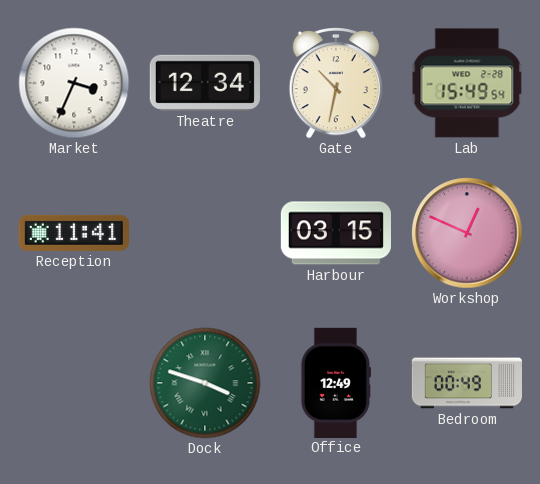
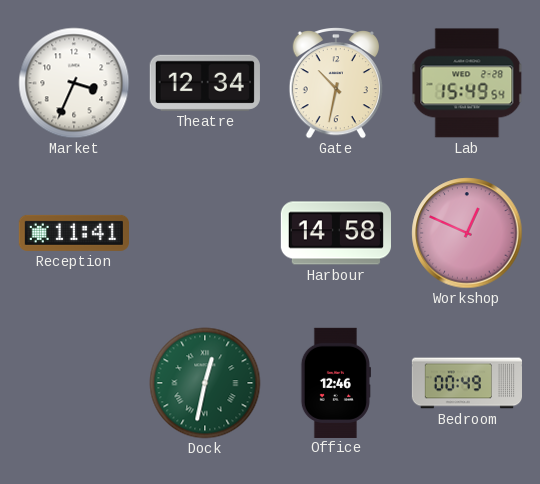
Harbour: 03:15 -> 14:58
Dock: 3:48 -> 12:32
Office: 12:49 -> 12:46
